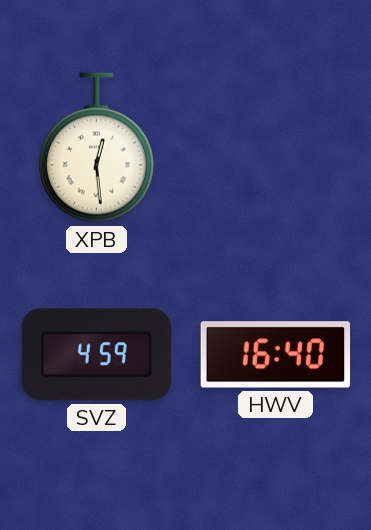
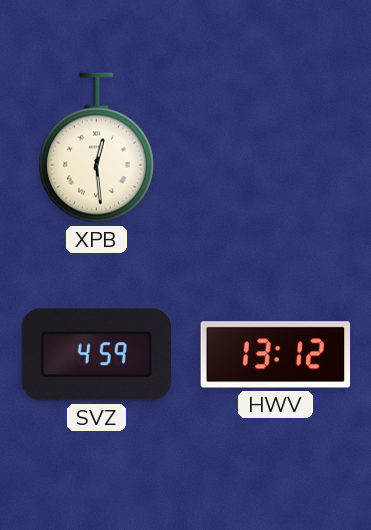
HWV: 16:40 -> 13:12
